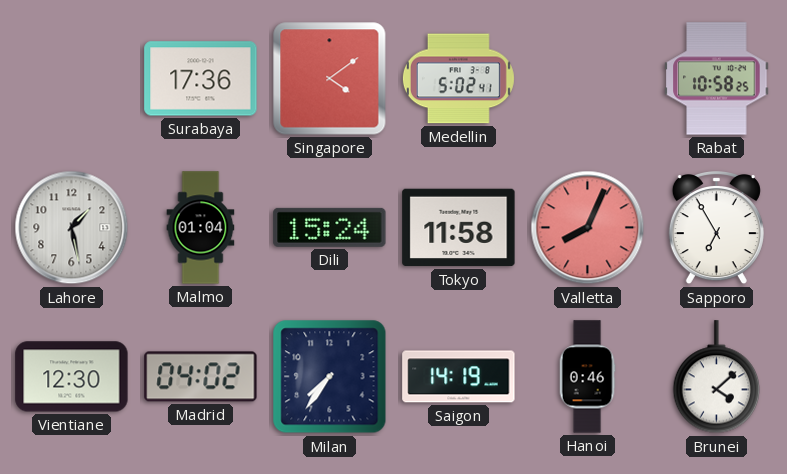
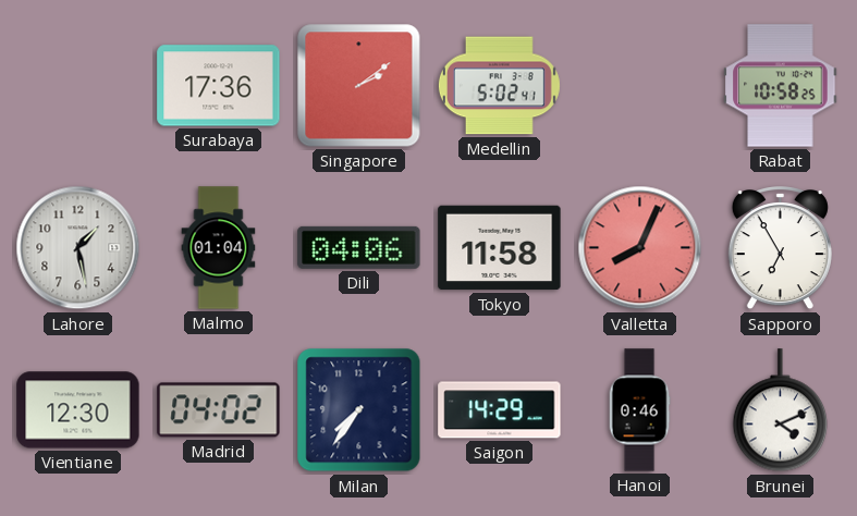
Singapore: 4:09 -> 2:09
Dili: 15:24 -> 04:06
Saigon: 14:19 -> 14:29
Brunei: 4:08 -> 4:11
